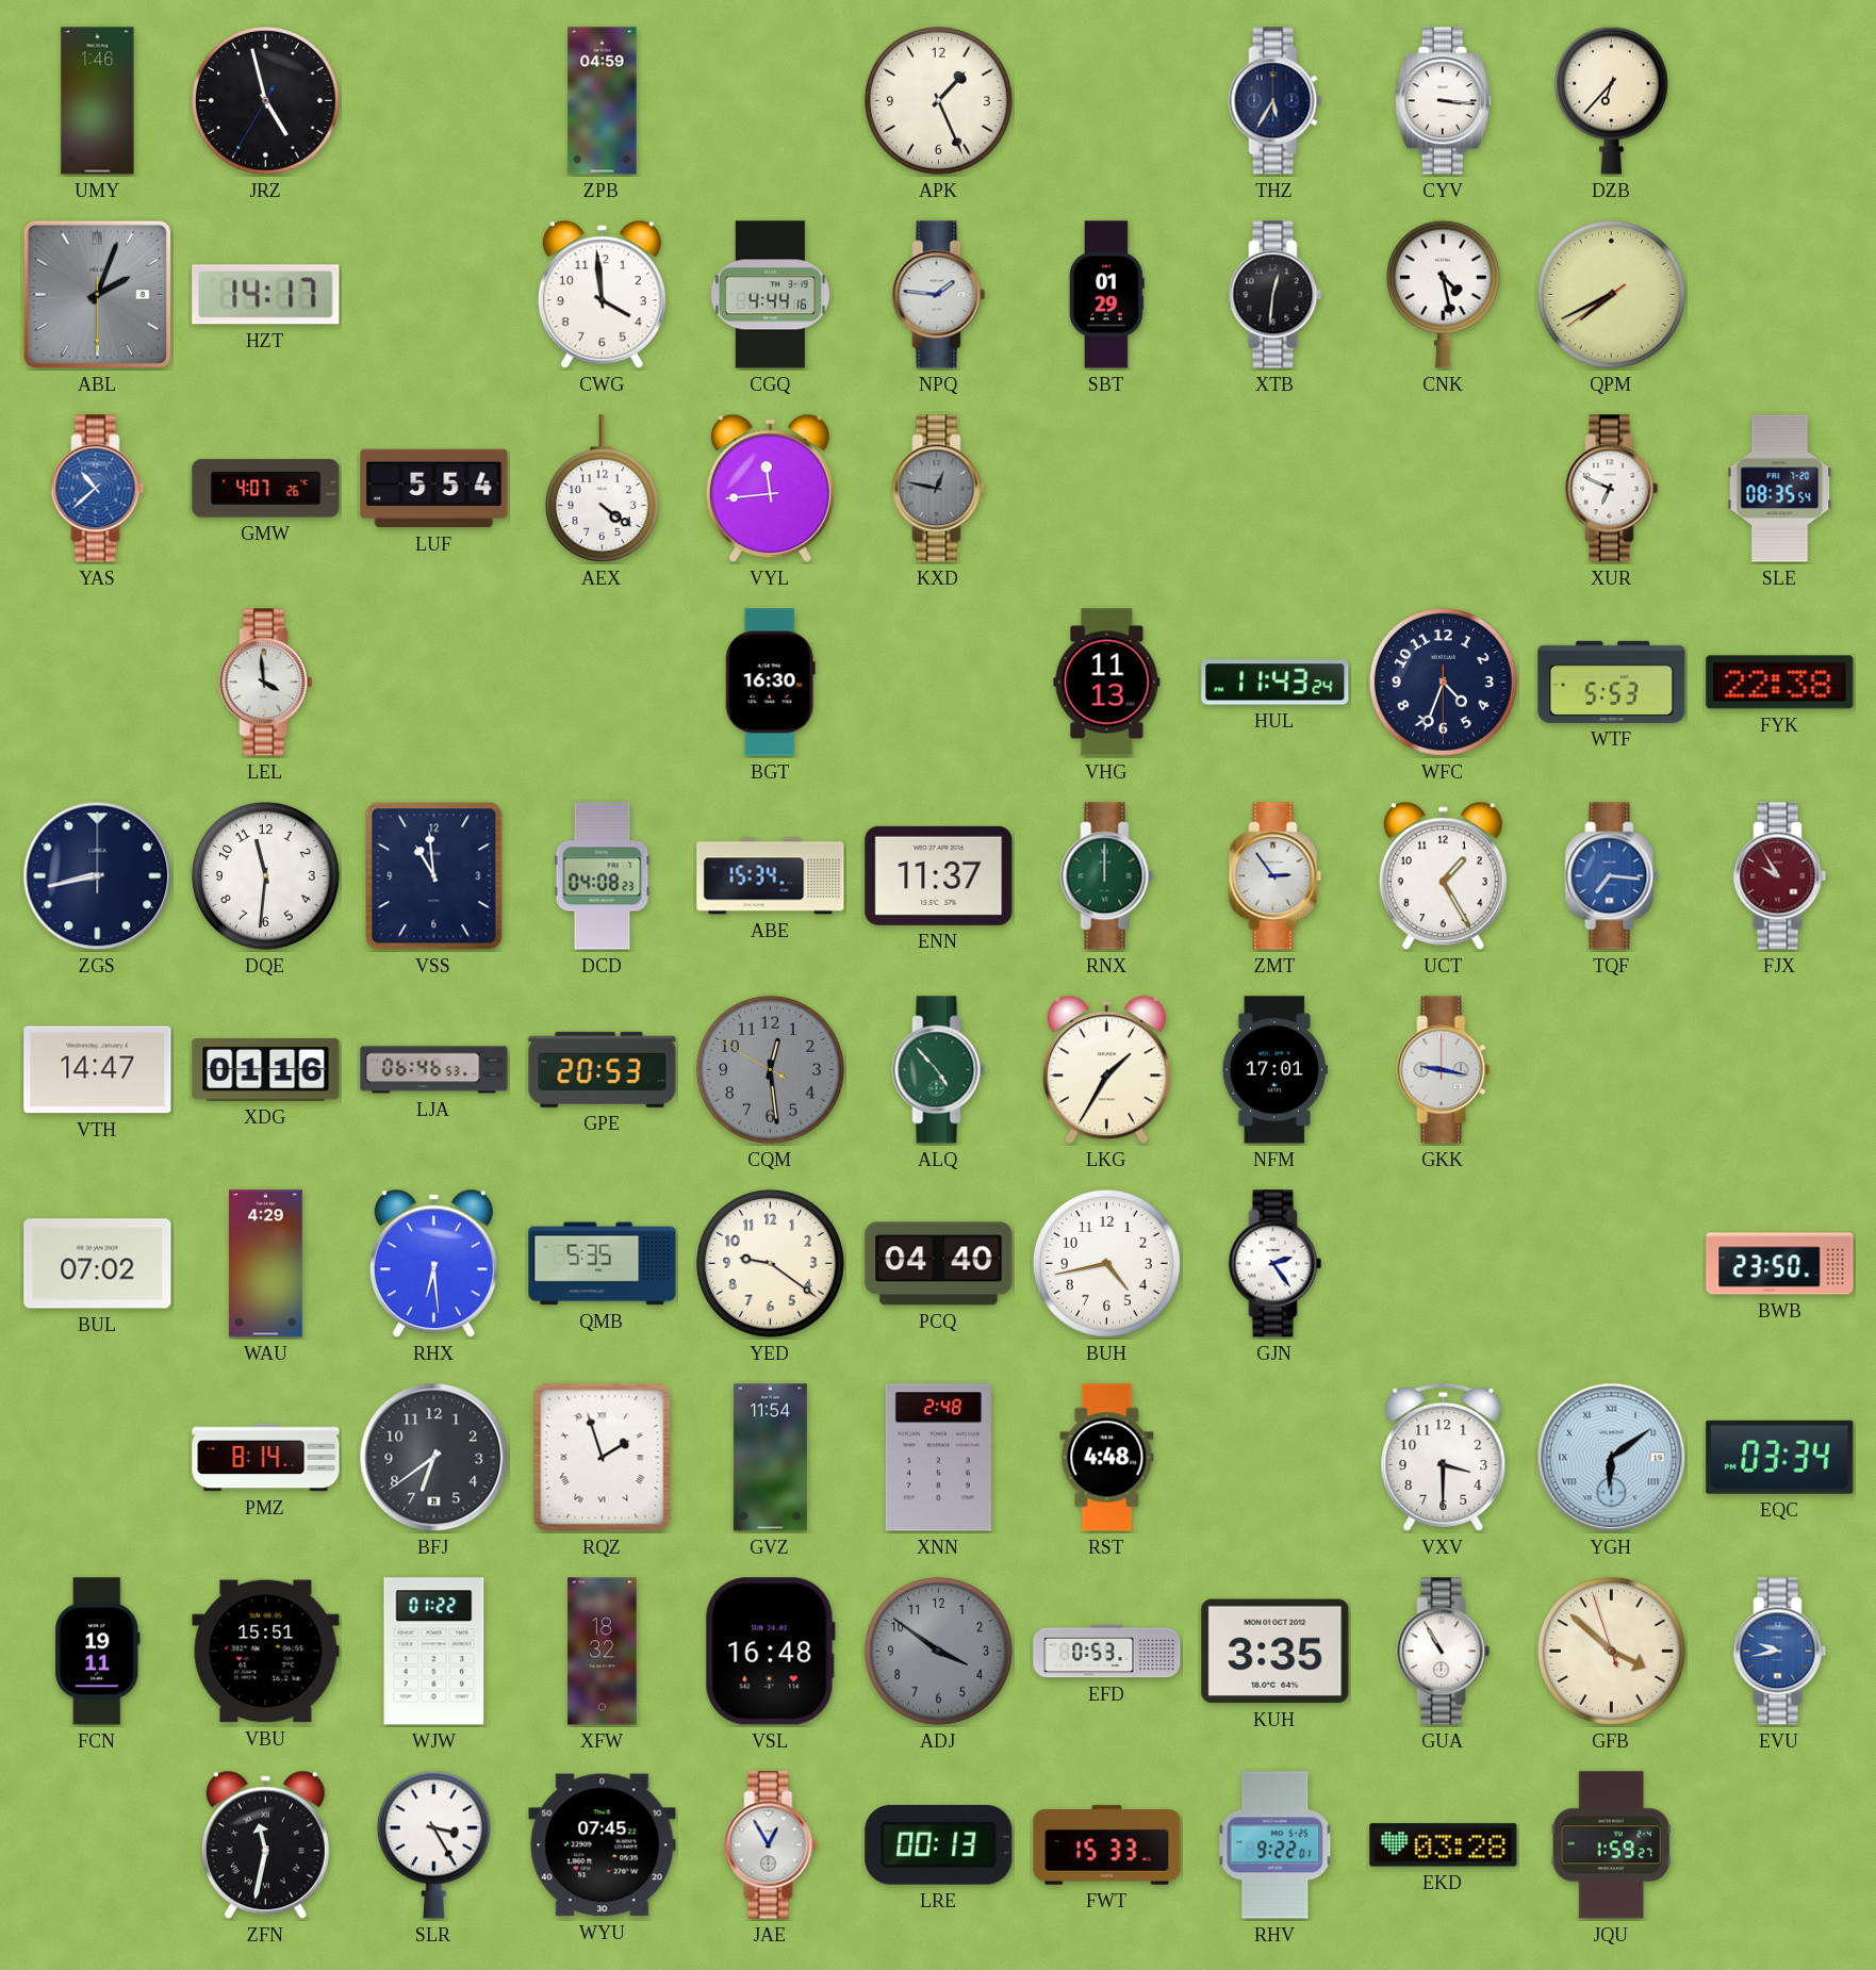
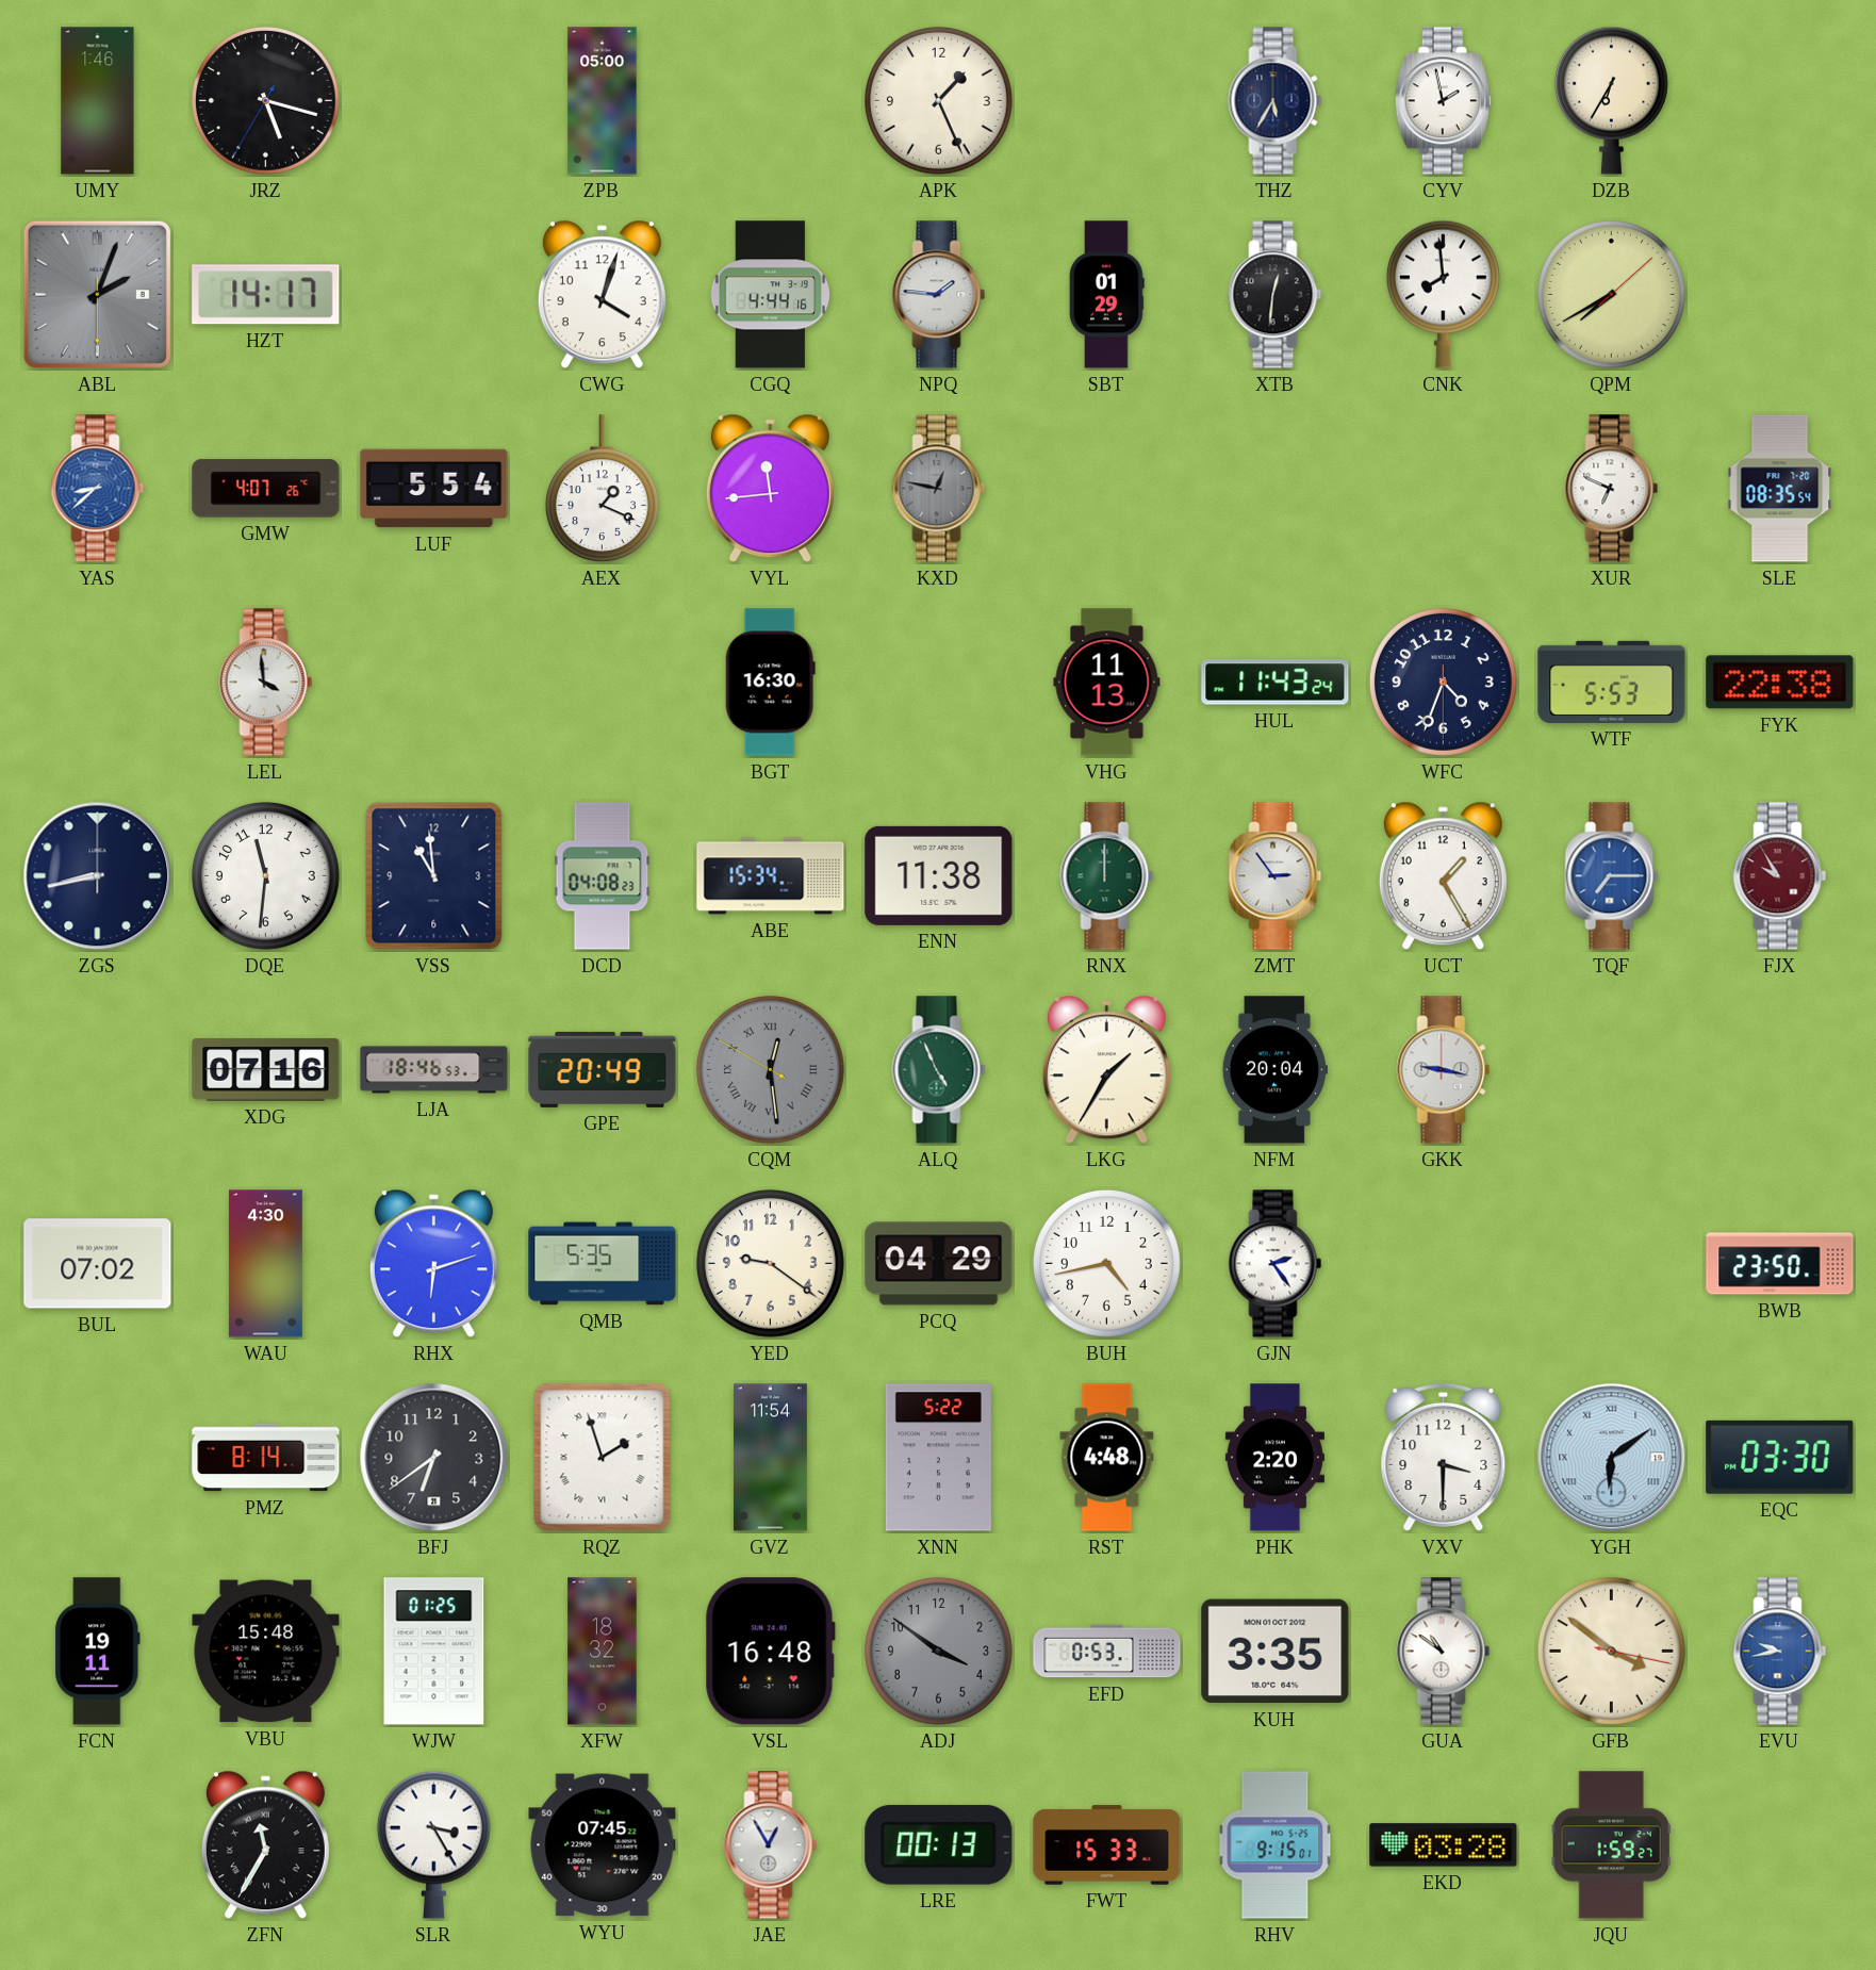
JRZ: 4:57 -> 5:17
ZPB: 04:59 -> 05:00
CYV: 3:16 -> 1:58
DZB: 6:37 -> 6:35
CWG: 3:59 -> 4:03
CNK: 4:28 -> 7:59
QPM: 7:40:39 -> 7:40:08
YAS: 10:38 -> 8:38
AEX: 4:21 -> 1:19
ENN: 11:37 -> 11:38
TQF: 7:16 -> 7:15
VTH: 14:47 -> none
XDG: 01:16 -> 07:16
LJA: 06:46 -> 18:46
GPE: 20:53 -> 20:49
CQM numerals: Arabic -> Roman
ALQ: 4:53 -> 4:56
NFM: 17:01 -> 20:04
WAU: 4:29 -> 4:30
RHX: 6:29 -> 6:12
PCQ: 04:40 -> 04:29
XNN: 2:48 -> 5:22
PHK: none -> 2:20
EQC: 03:34 -> 03:30
VBU: 15:51 -> 15:48
WJW: 01:22 -> 01:25
GUA: 10:55 -> 10:51
GFB: 3:51:57 -> 3:51:17
ZFN: 11:32 -> 11:35
RHV: 9:22 -> 9:15
